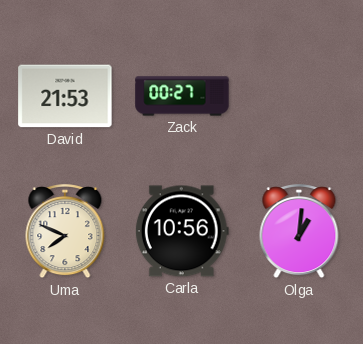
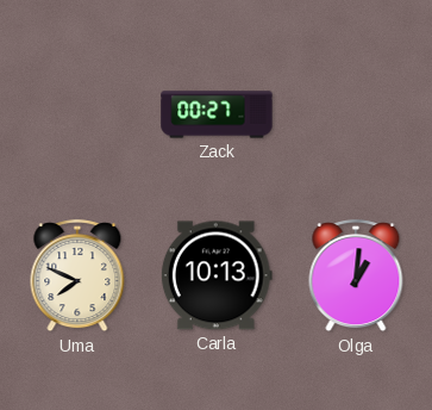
David: 21:53 -> none
Carla: 10:56 -> 10:13
